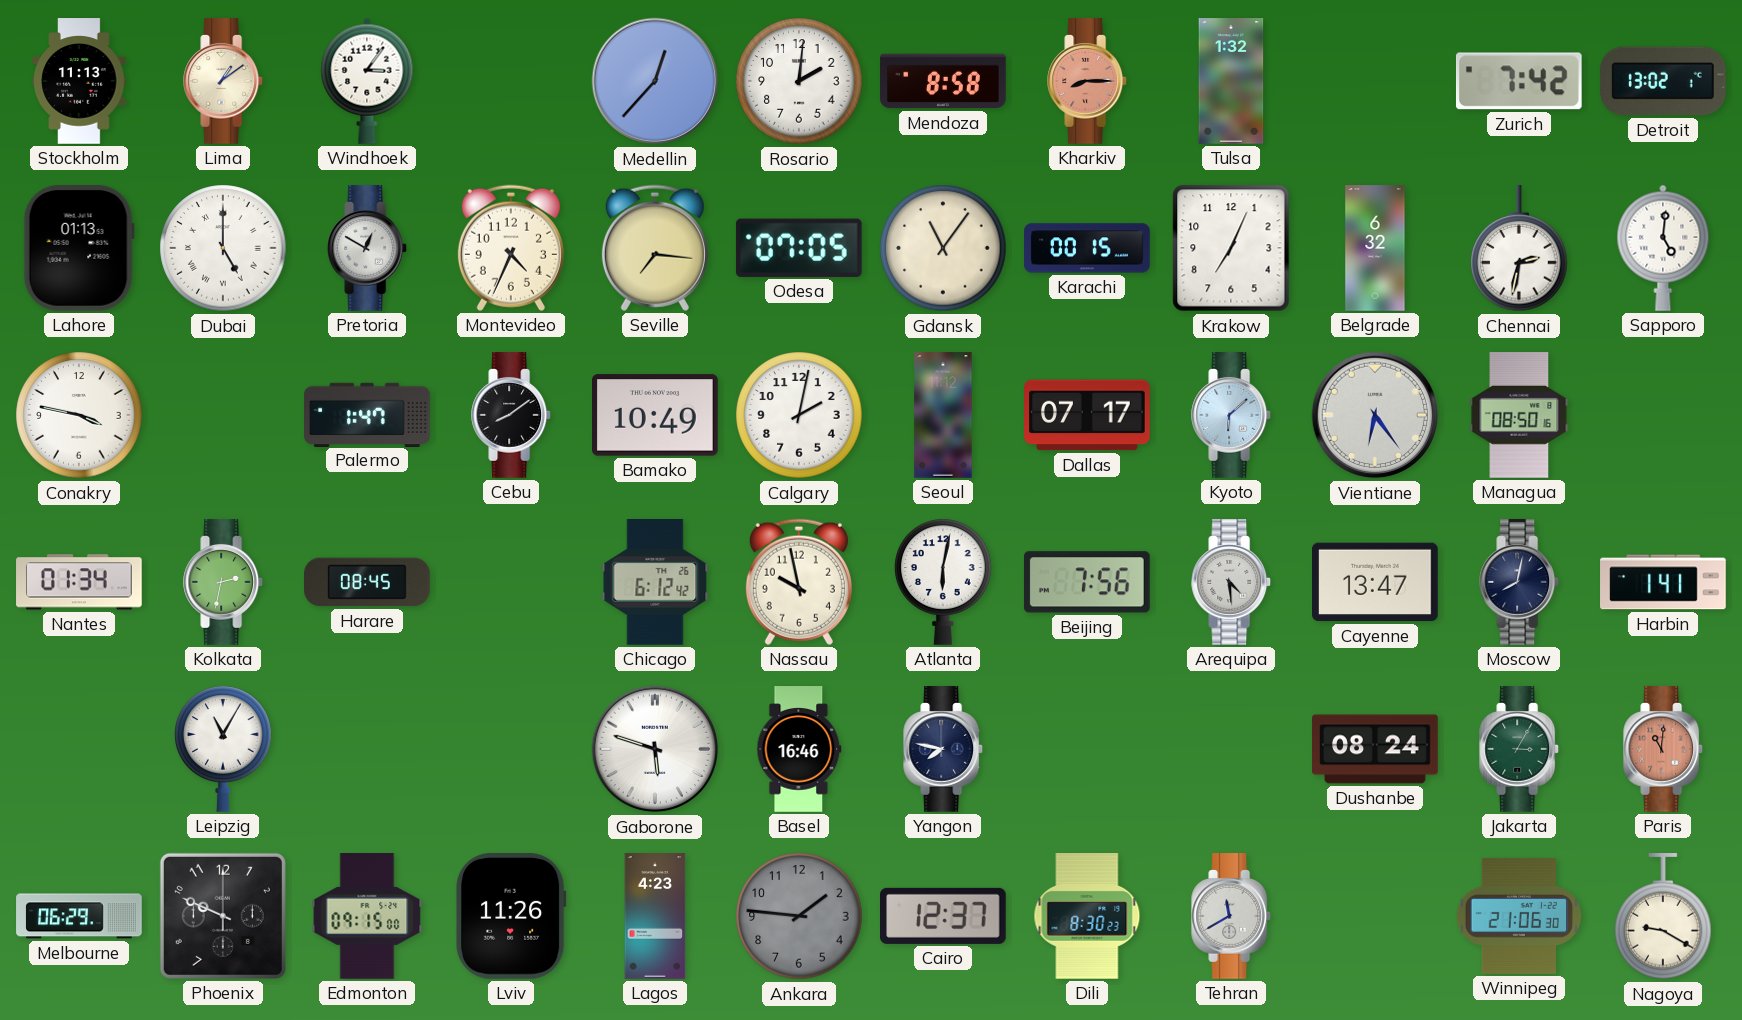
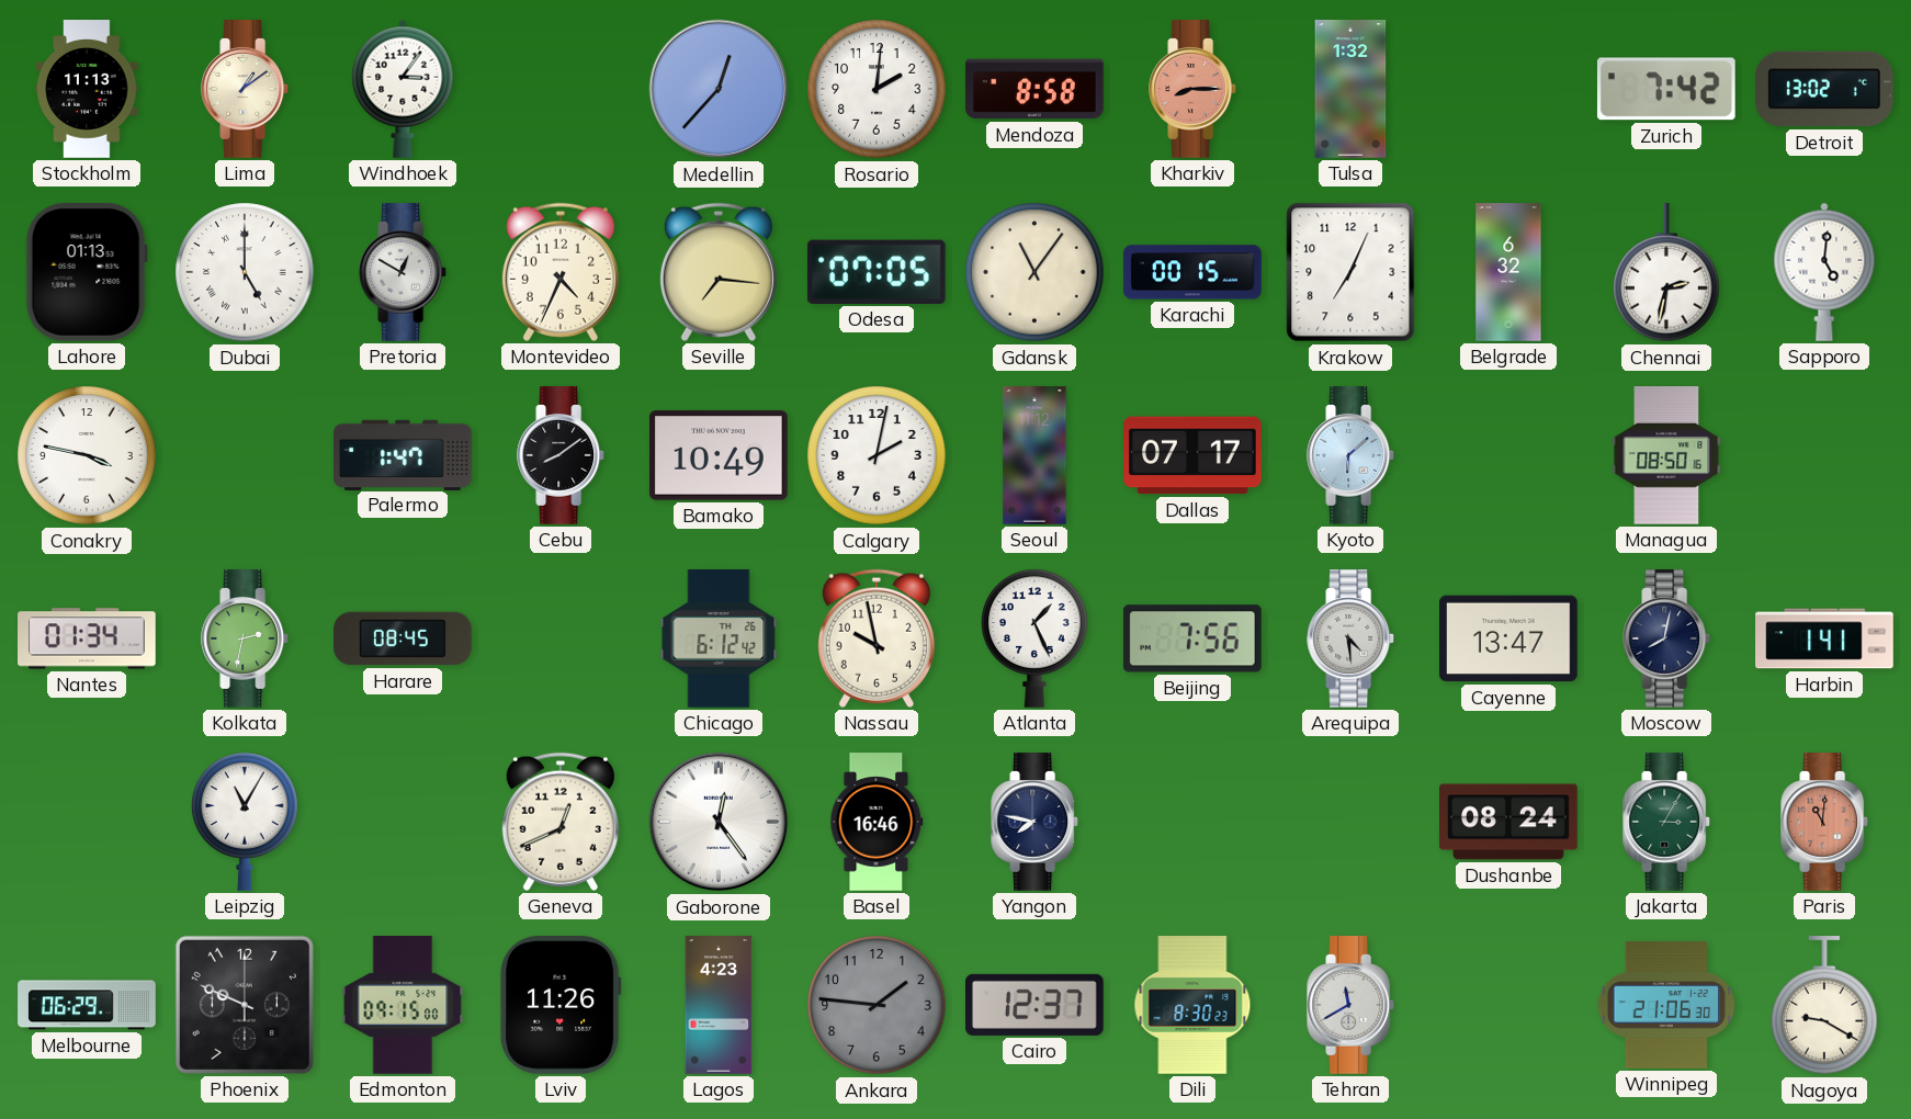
Vientiane: 6:24 -> none
Atlanta: 6:02 -> 1:26
Geneva: none -> 12:41
Gaborone: 5:48 -> 12:24
